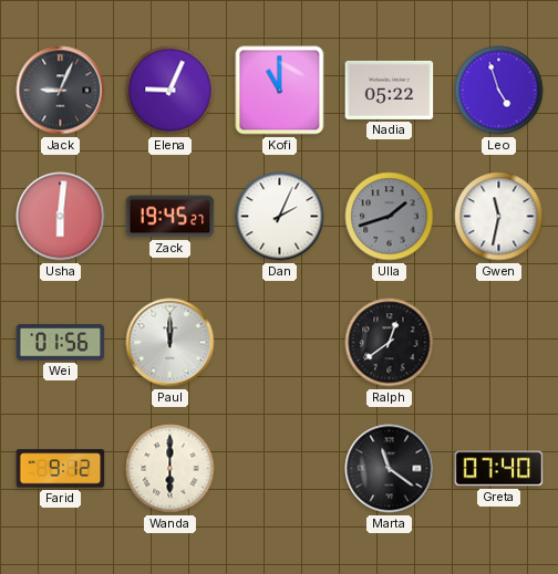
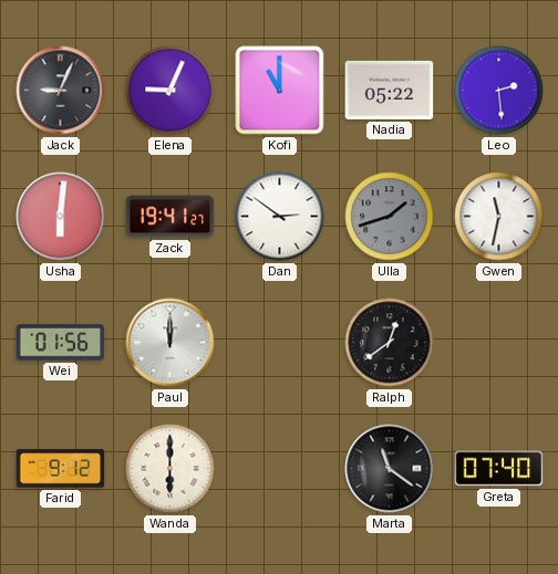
Leo: 4:57 -> 2:29
Zack: 19:45 -> 19:41
Dan: 2:04 -> 2:51
